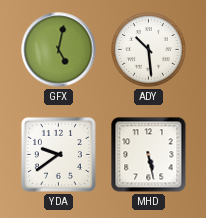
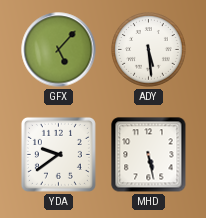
GFX: 5:02 -> 5:07
ADY: 10:29 -> 5:29
